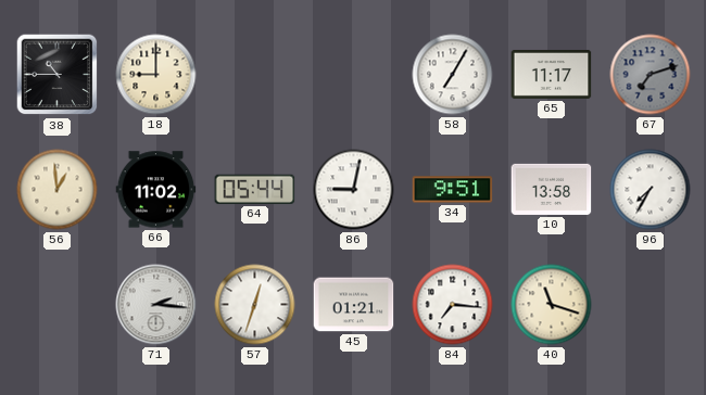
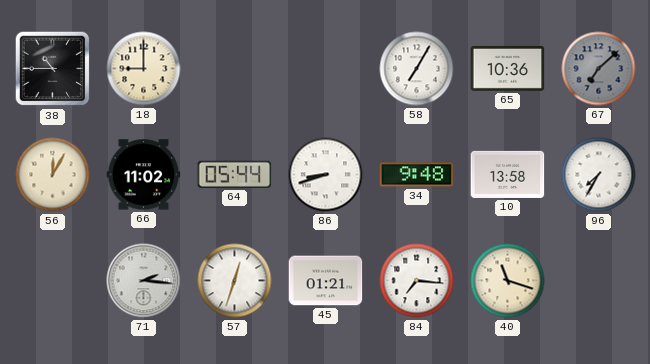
65: 11:17 -> 10:36
67: 7:12 -> 7:08
56: 12:59 -> 12:05
86: 9:02 -> 8:42
34: 9:51 -> 9:48
